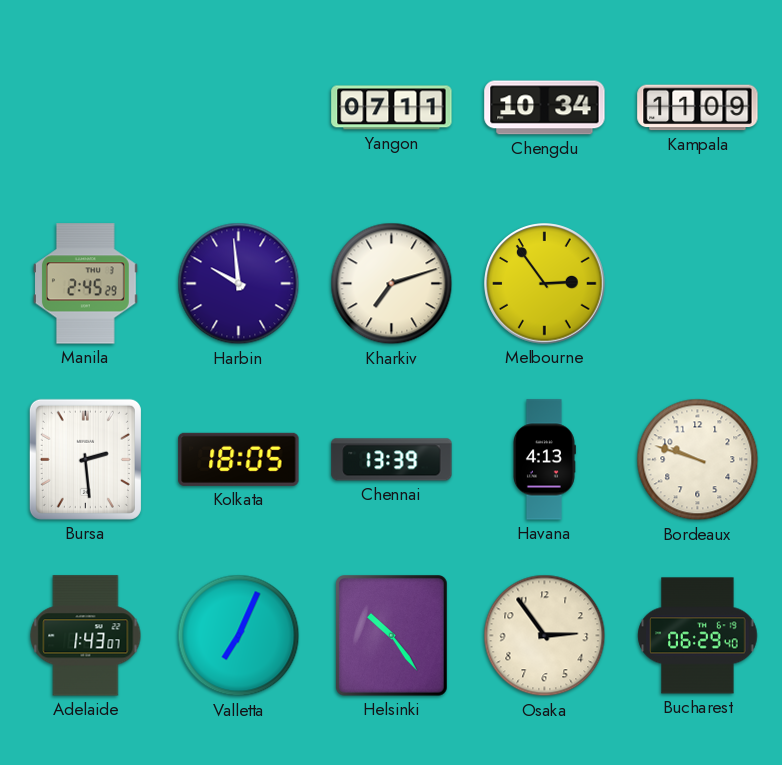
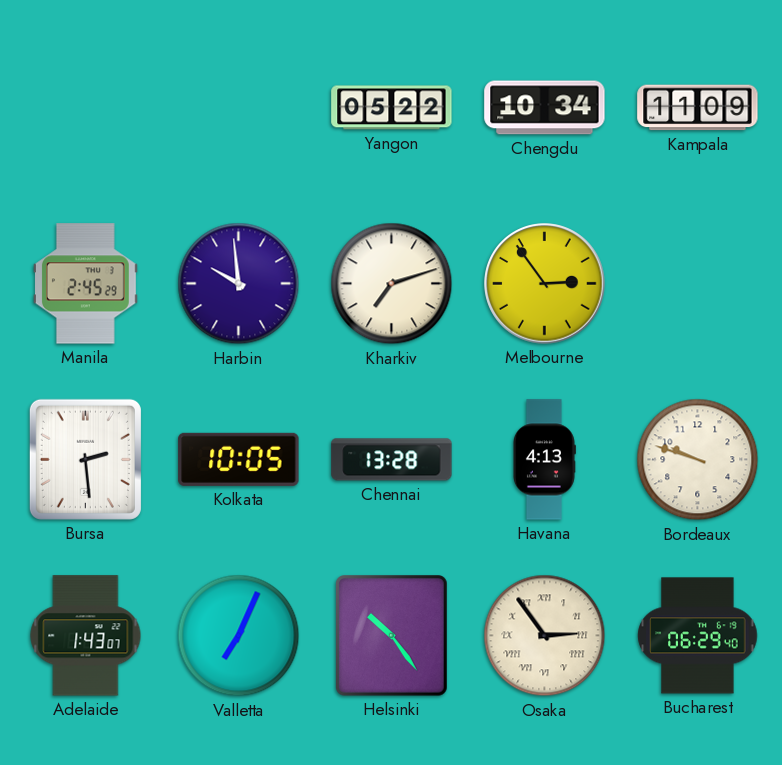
Yangon: 07:11 -> 05:22
Kolkata: 18:05 -> 10:05
Chennai: 13:39 -> 13:28
Osaka numerals: Arabic -> Roman
